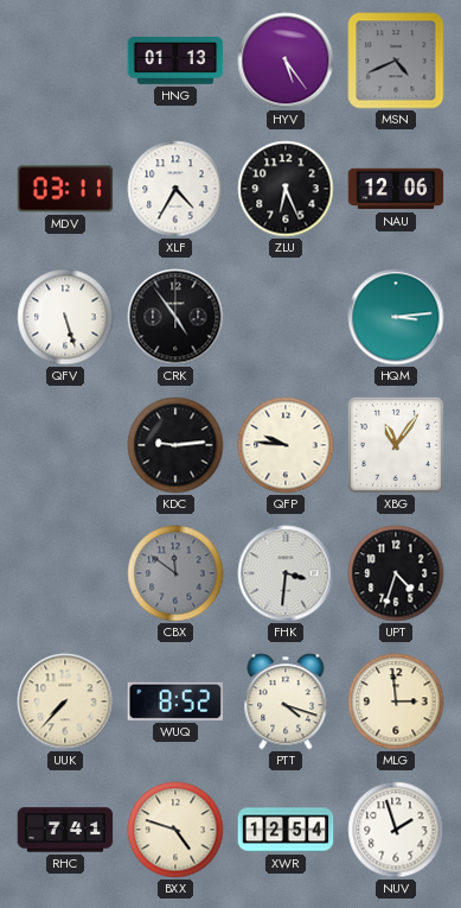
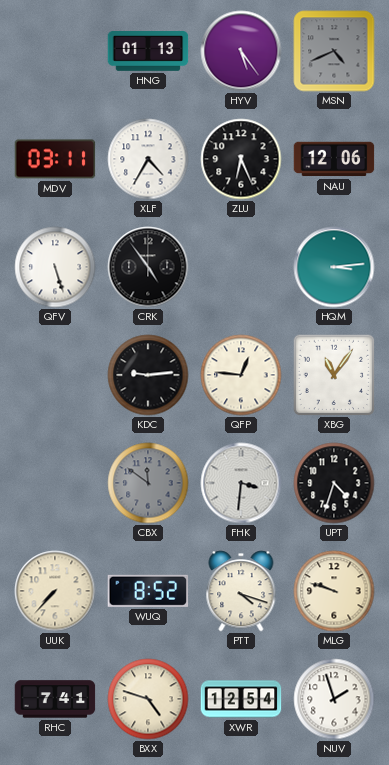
QFP: 9:46 -> 12:46
MLG: 2:59 -> 9:48
